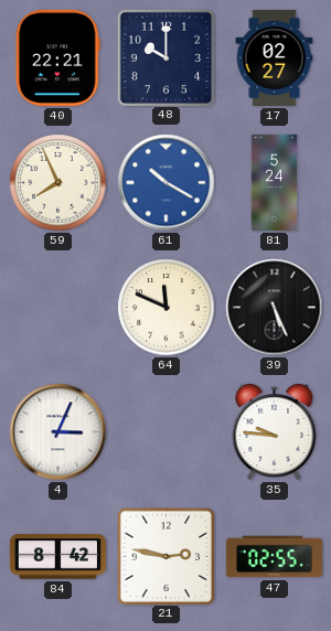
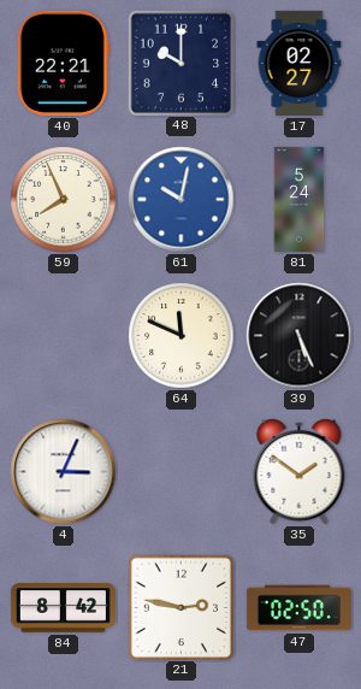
61: 10:20 -> 10:02
35: 9:46 -> 1:51
47: 02:55 -> 02:50
